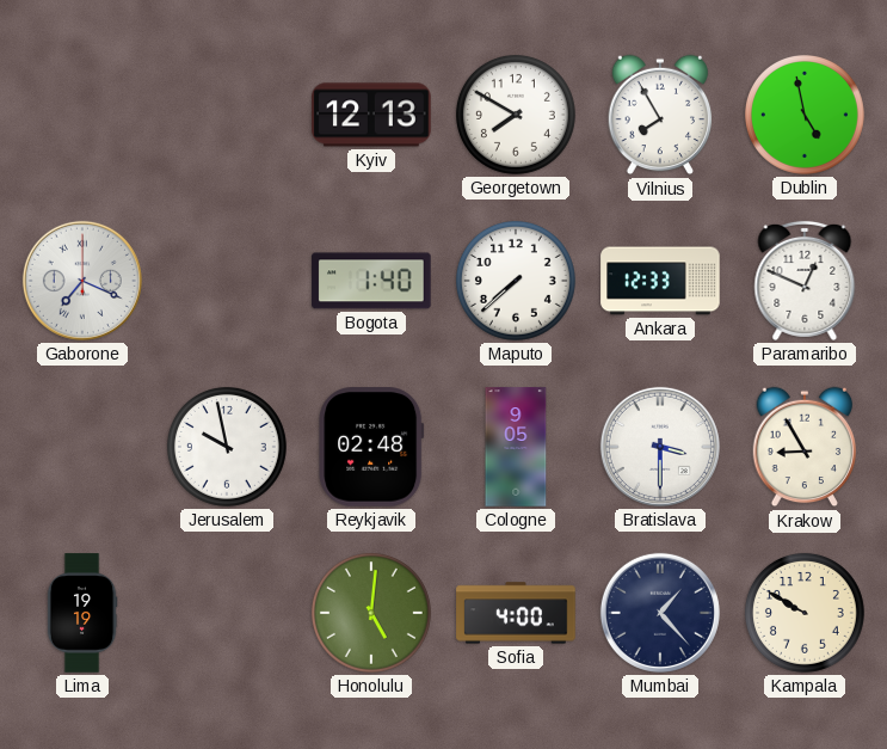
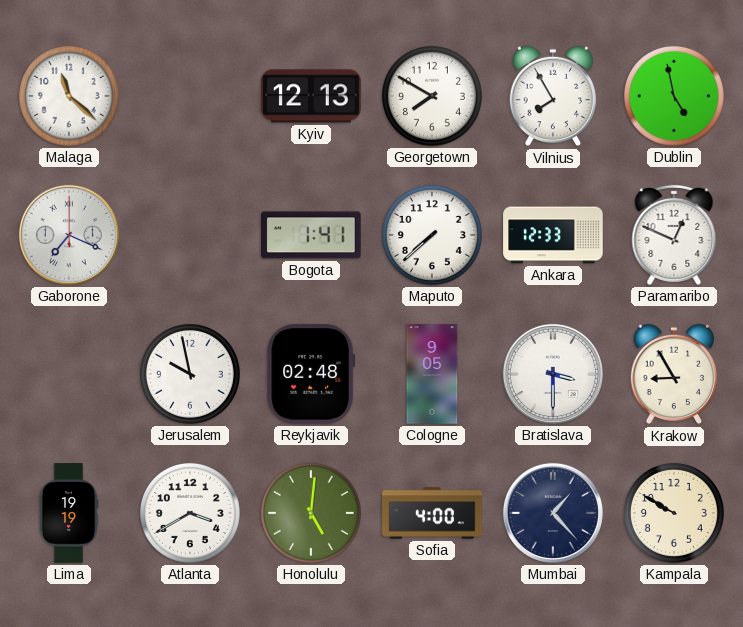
Malaga: none -> 11:22
Bogota: 1:40 -> 1:41
Atlanta: none -> 3:40
